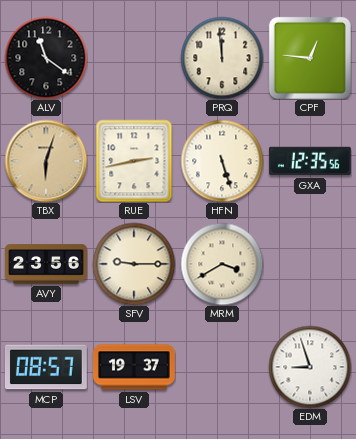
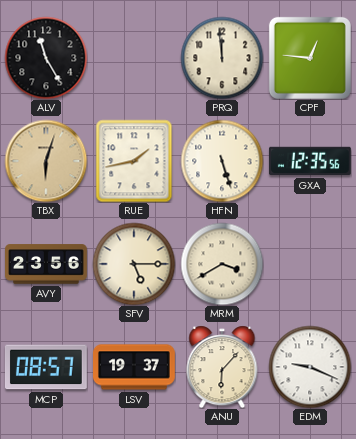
ALV: 11:21 -> 11:25
RUE: 2:43 -> 1:43
SFV: 9:15 -> 5:15
ANU: none -> 6:07
EDM: 8:57 -> 9:19
